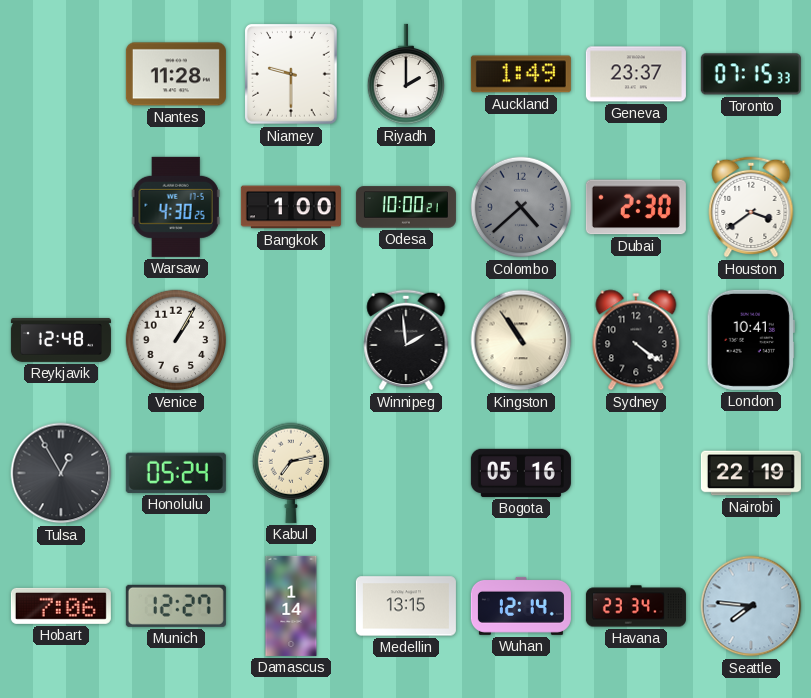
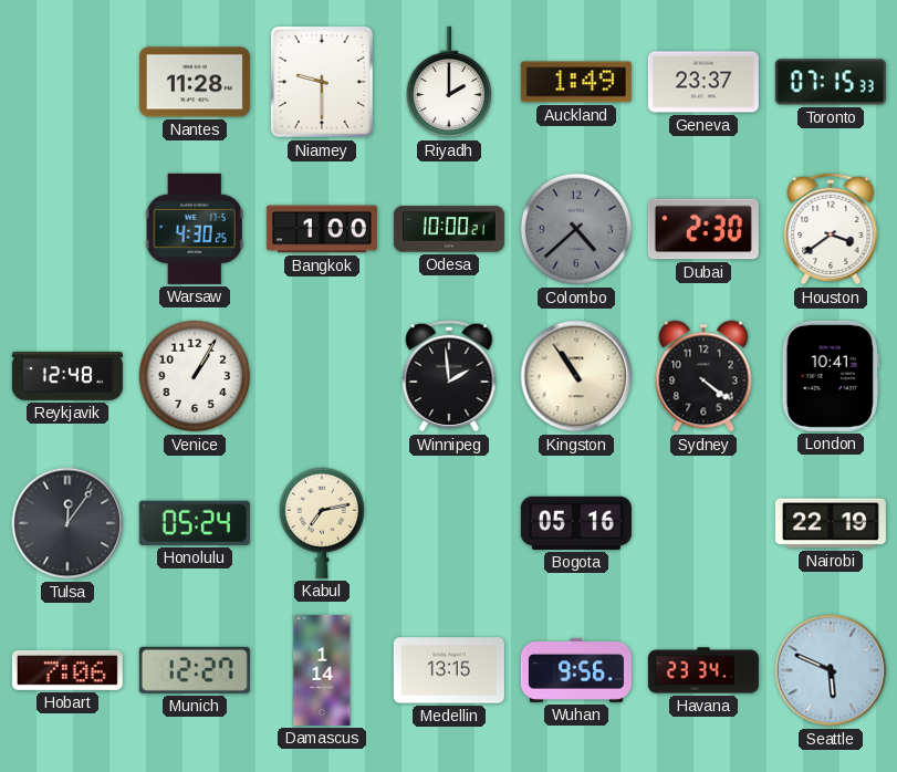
Tulsa: 12:55 -> 12:06
Wuhan: 12:14 -> 9:56
Seattle: 7:46 -> 5:49
